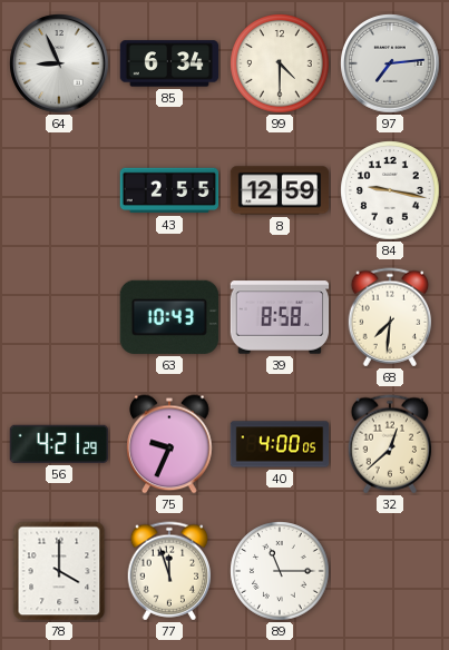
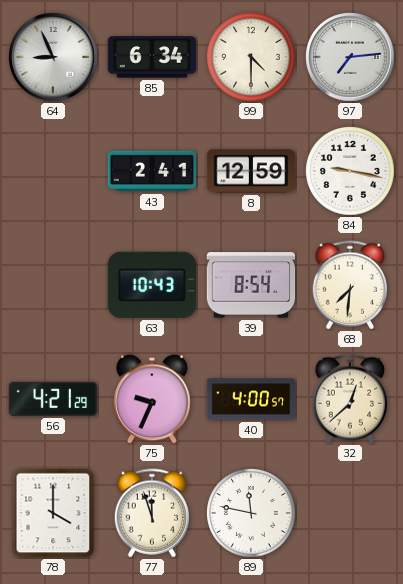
43: 2:55 -> 2:41
39: 8:58 -> 8:54
40: 4:00:05 -> 4:00:57
89: 11:15 -> 11:47
